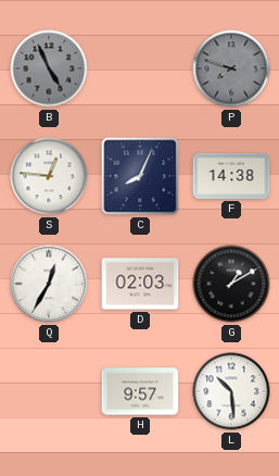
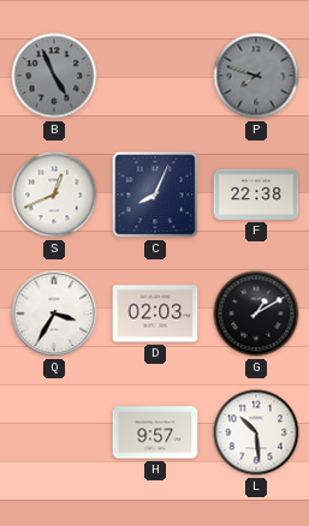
S: 12:46 -> 12:41
F: 14:38 -> 22:38
Q: 12:35 -> 3:35
